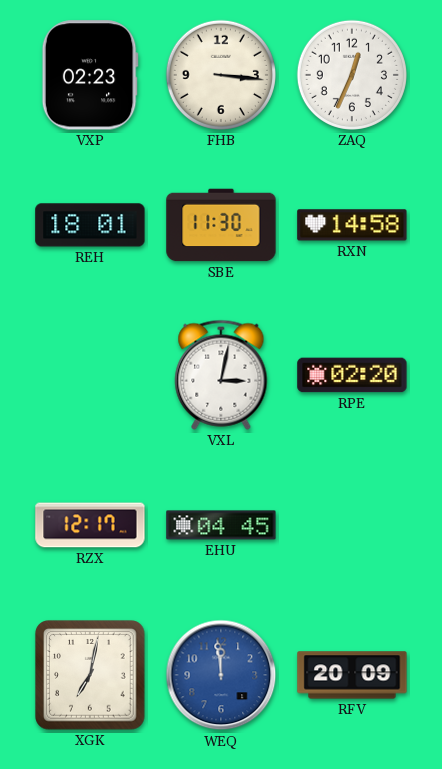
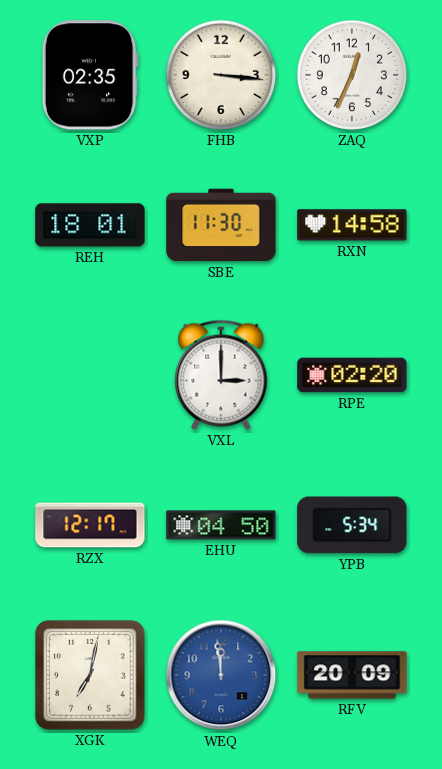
VXP: 02:23 -> 02:35
VXL: 3:02 -> 3:00
EHU: 04:45 -> 04:50
YPB: none -> 5:34
